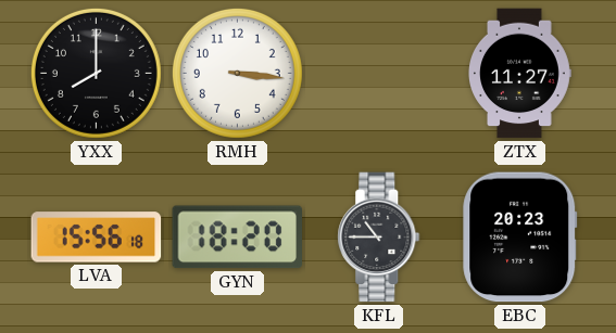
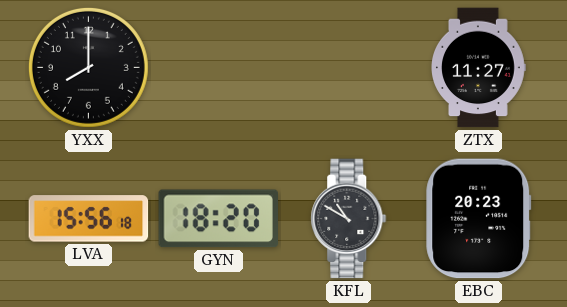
RMH: 3:16 -> none
KFL: 10:45 -> 10:50
